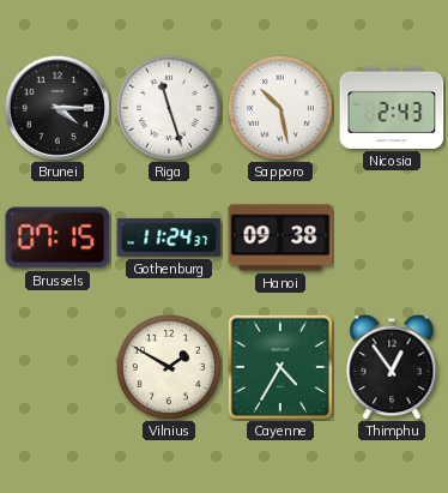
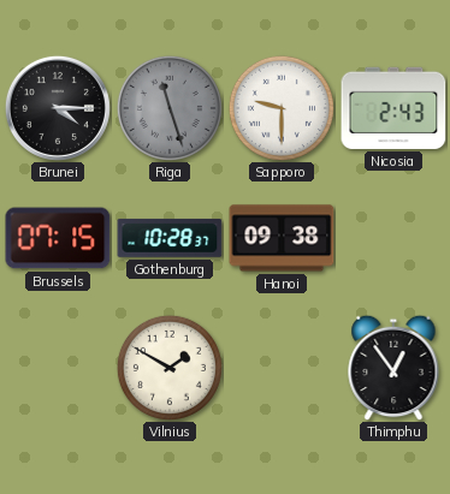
Riga dial: white -> grey
Sapporo: 10:28 -> 9:30
Gothenburg: 11:24 -> 10:28
Cayenne: 4:35 -> none
